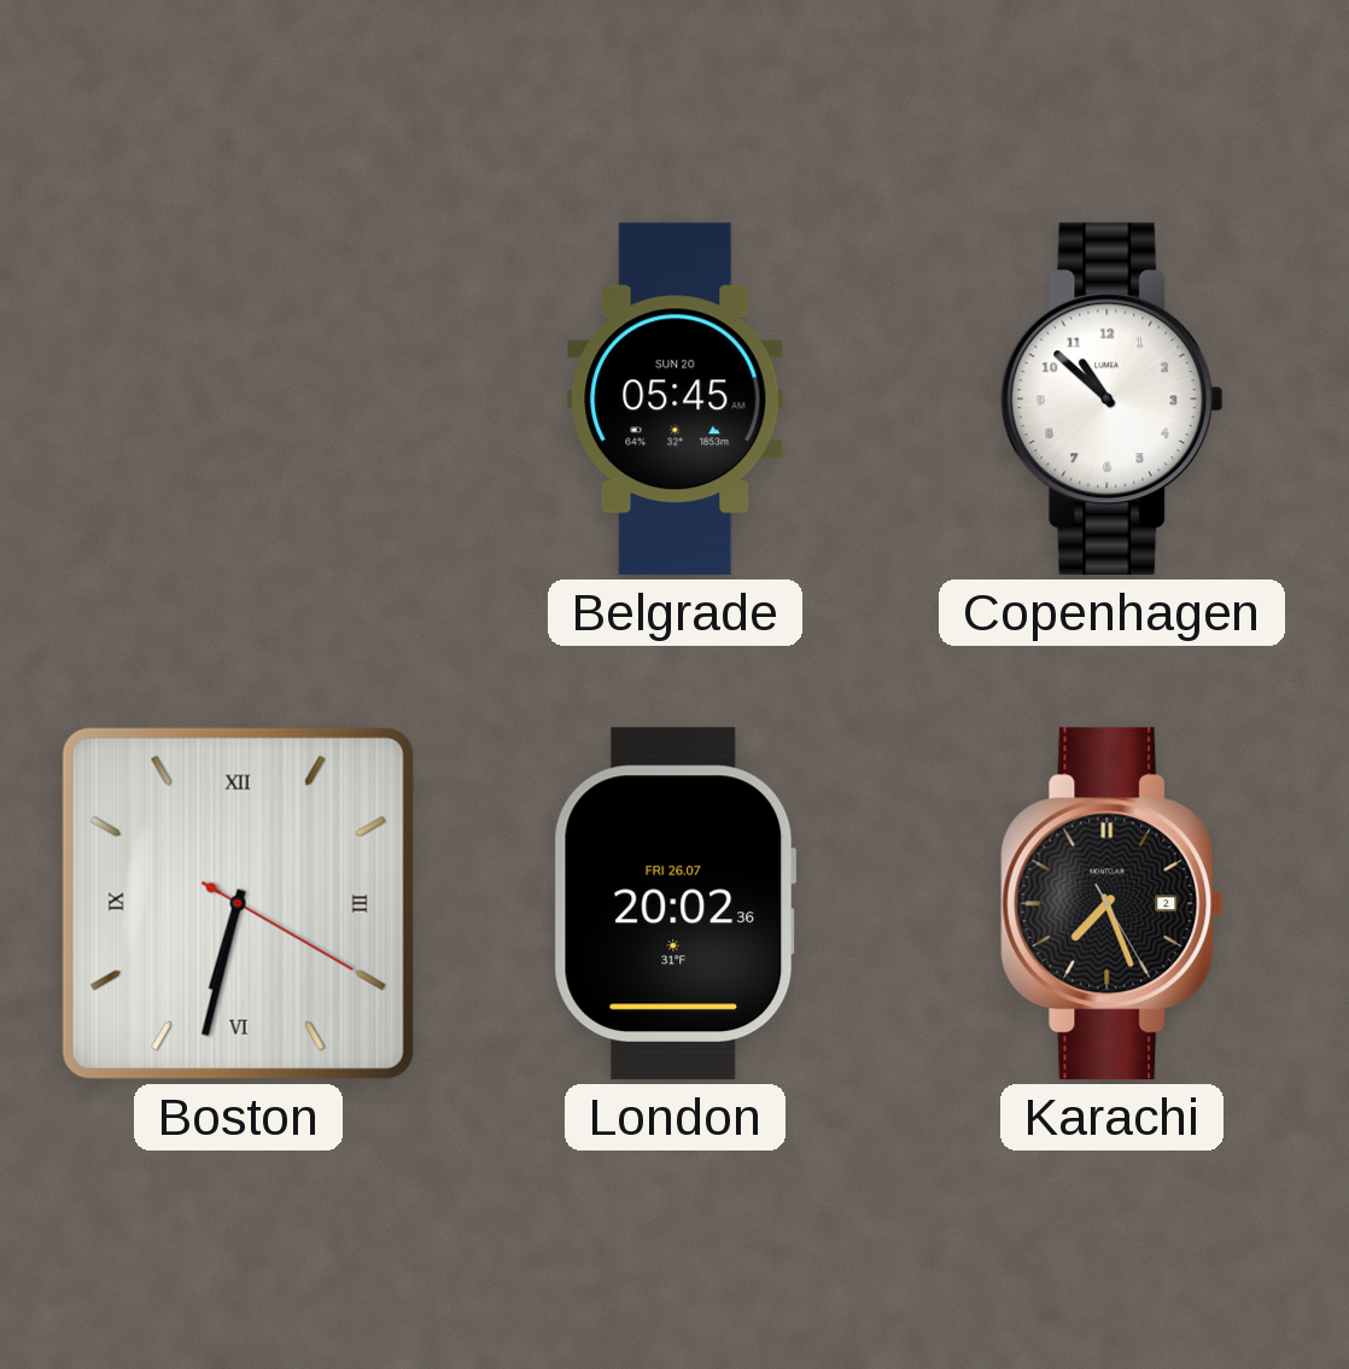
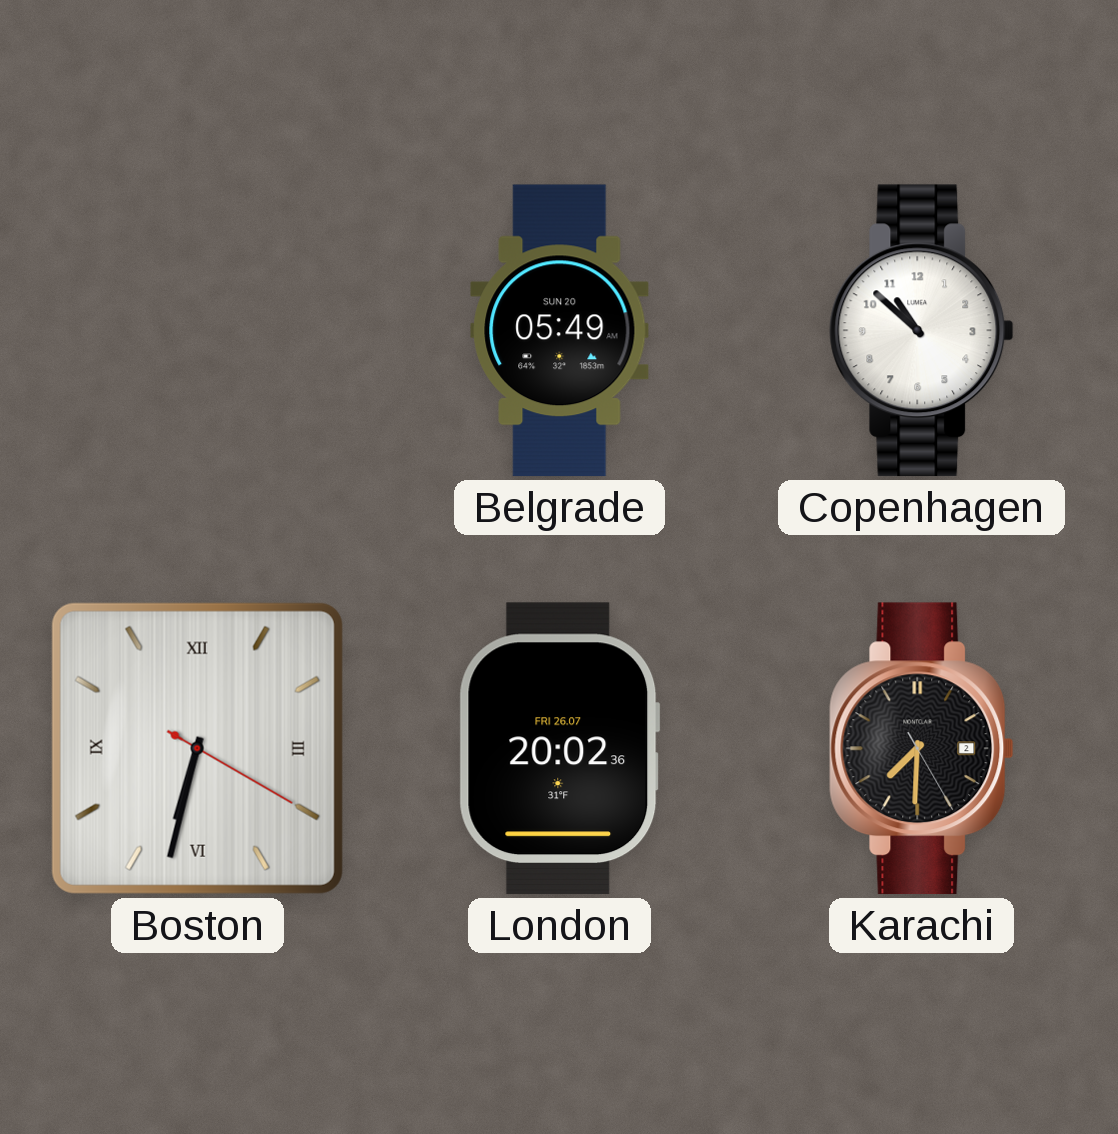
Belgrade: 05:45 -> 05:49
Karachi: 7:26 -> 7:30
